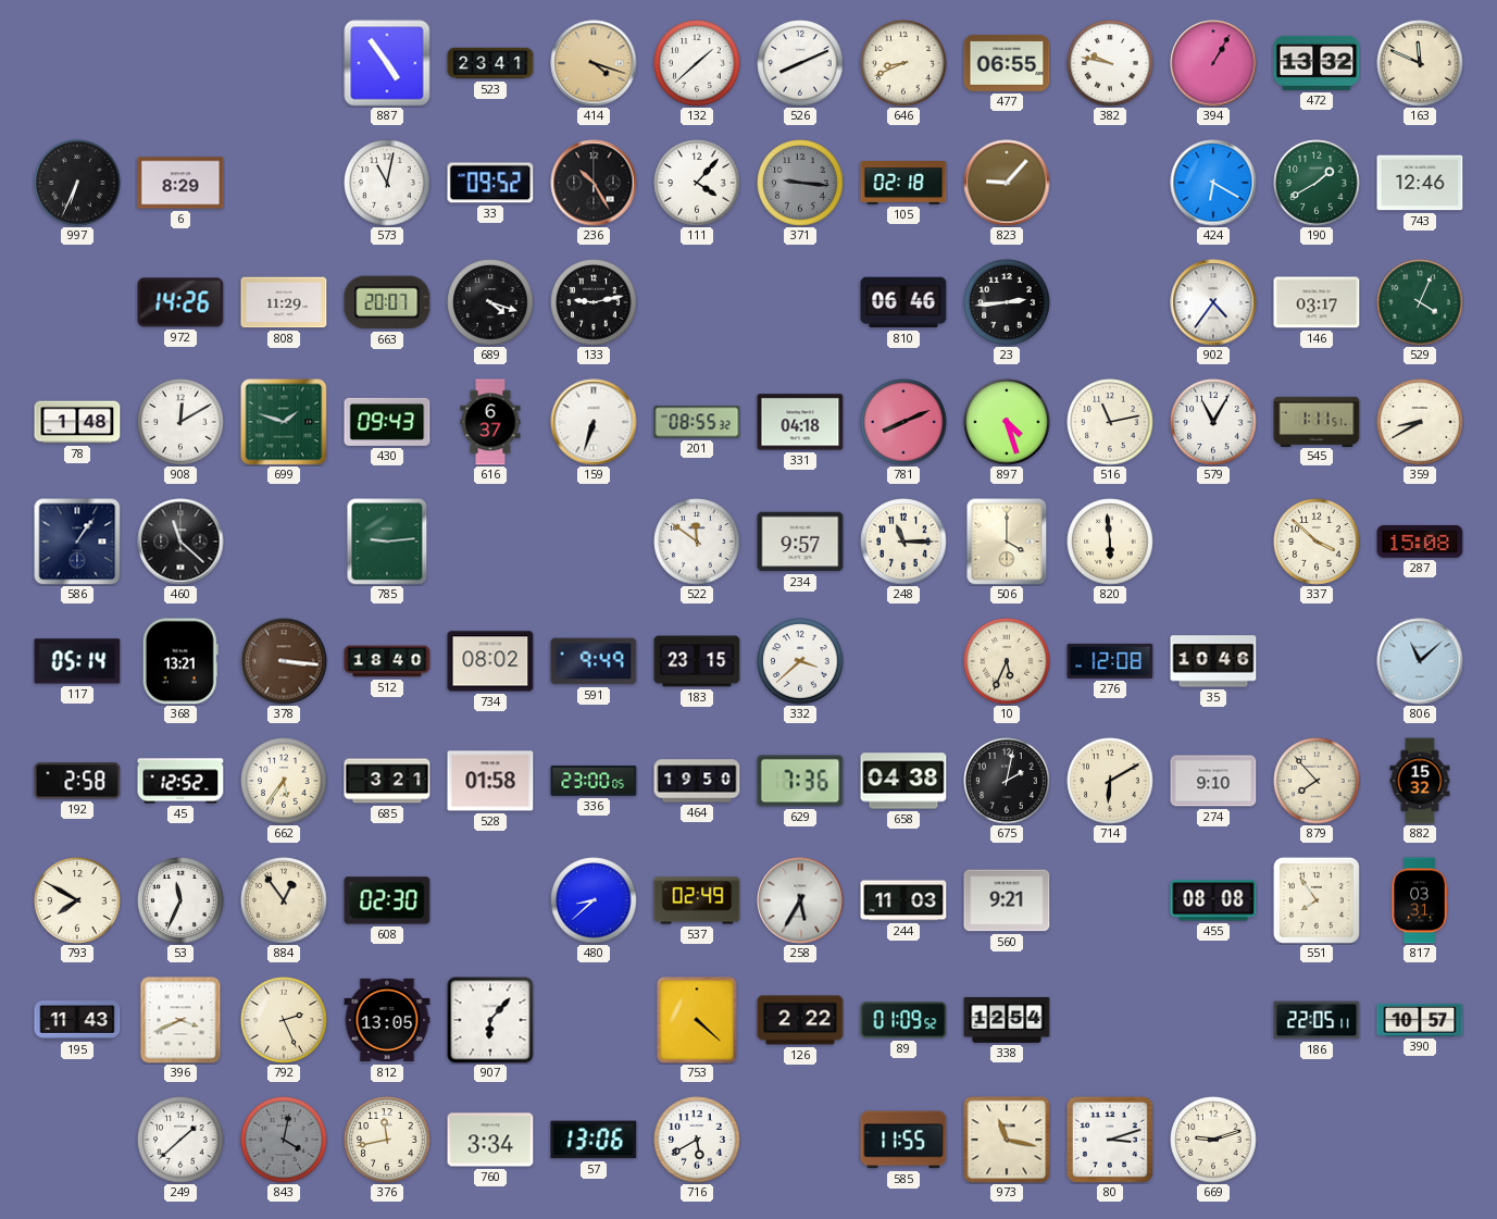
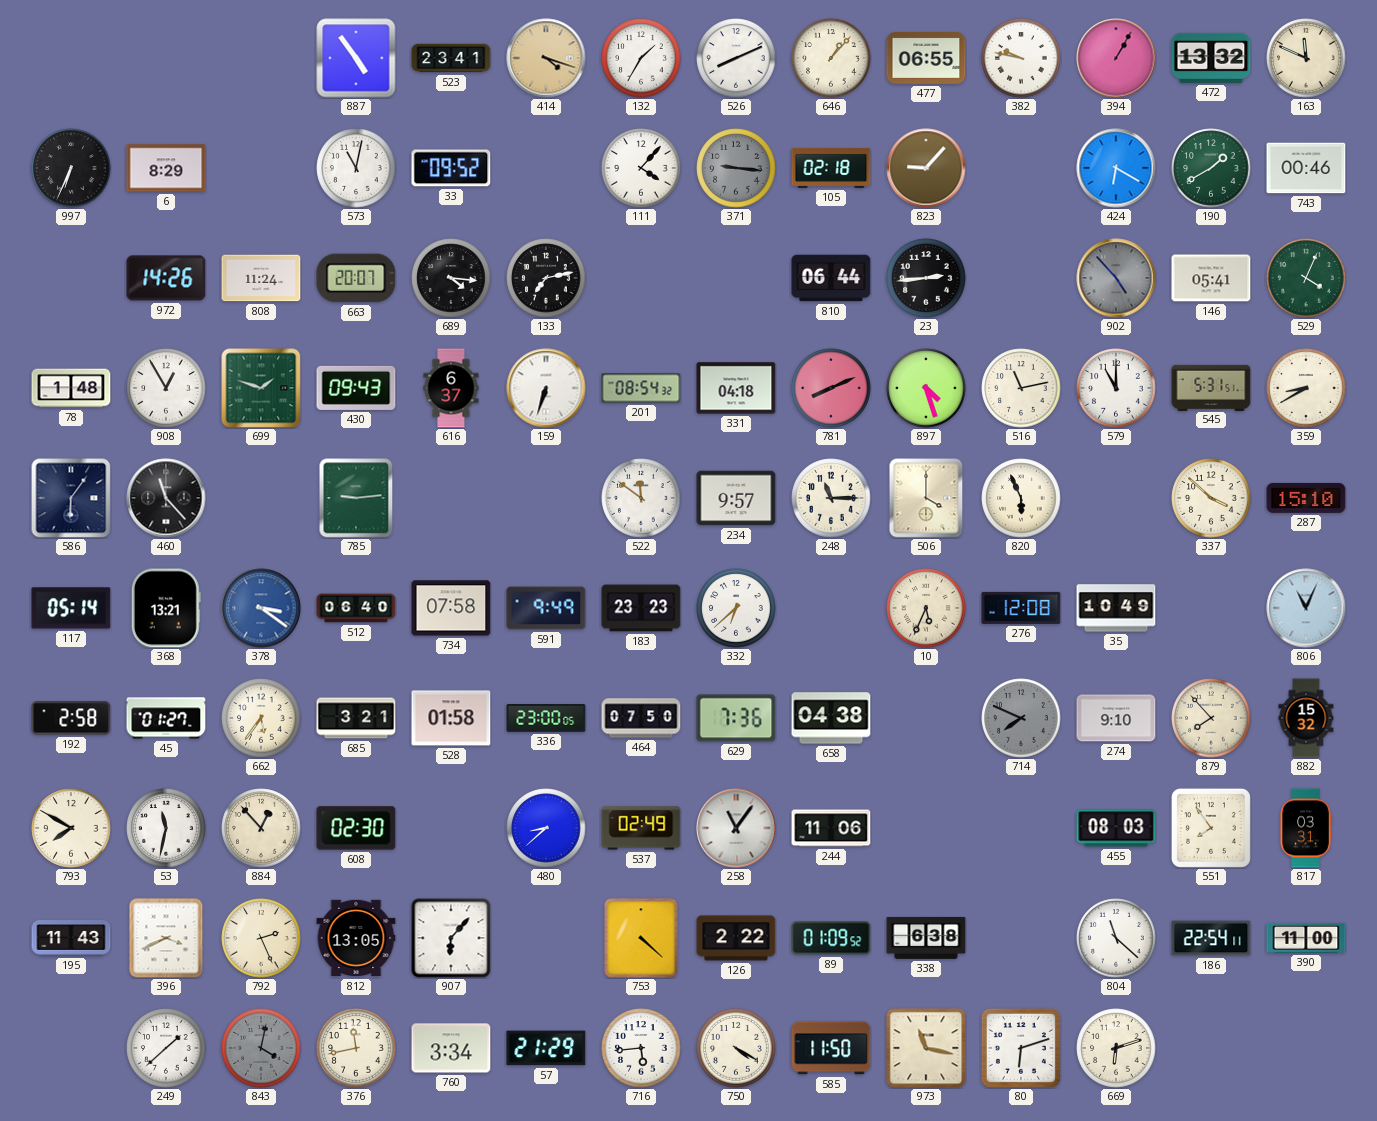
132: 1:38 -> 1:35
646: 8:41 -> 1:07
236: 10:25 -> none
743: 12:46 -> 00:46
808: 11:29 -> 11:24
689: 4:18 -> 4:16
133: 9:13 -> 7:13
810: 06:46 -> 06:44
902: 4:36 -> 4:53
902 dial: white -> grey
146: 03:17 -> 05:41
908: 12:10 -> 12:55
201: 08:55 -> 08:54
579: 11:05 -> 11:00
545: 1:11 -> 5:31
586: 1:06 -> 6:06
460: 11:22 -> 11:23
820: 5:59 -> 5:56
287: 15:08 -> 15:10
378: 3:16 -> 3:21
378 dial: brown -> blue
512: 18:40 -> 06:40
734: 08:02 -> 07:58
183: 23:15 -> 23:23
332: 3:38 -> 6:38
35: 10:46 -> 10:49
806: 11:08 -> 11:04
45: 12:52 -> 01:27
464: 19:50 -> 07:50
675: 2:02 -> none
714: 6:10 -> 7:49
714 dial: cream -> grey
53: 11:34 -> 11:32
884: 12:54 -> 12:53
258: 5:35 -> 11:06
244: 11:03 -> 11:06
560: 9:21 -> none
455: 08:08 -> 08:03
338: 12:54 -> 6:38
804: none -> 11:22
186: 22:05 -> 22:54
390: 10:57 -> 11:00
57: 13:06 -> 21:29
716: 5:40 -> 5:44
750: none -> 4:20
585: 11:55 -> 11:50
80: 3:12 -> 6:12
669: 9:12 -> 6:12
